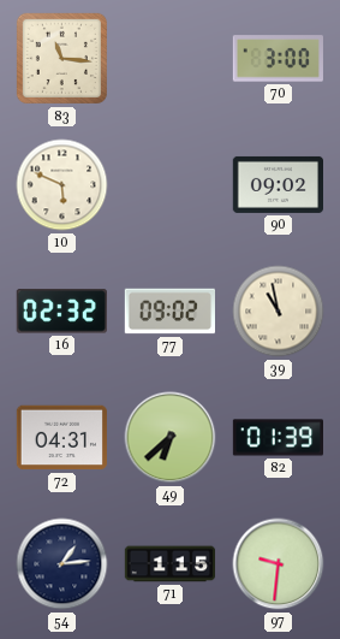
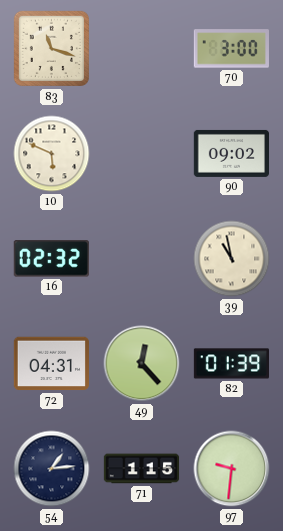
83: 11:16 -> 11:18
77: 09:02 -> none
49: 6:38 -> 12:23
